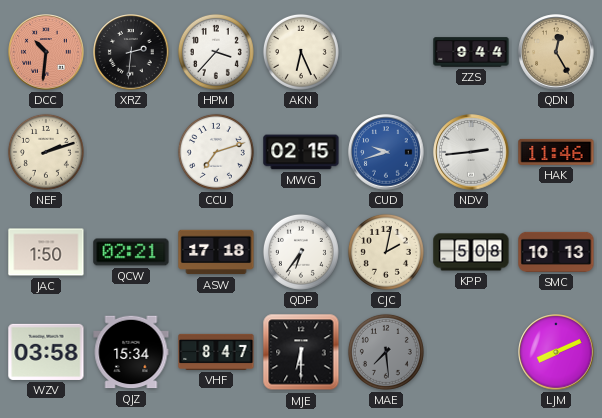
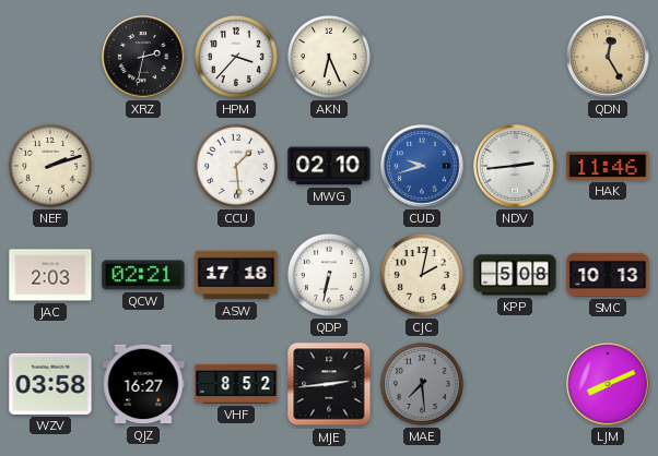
DCC: 10:31 -> none
XRZ: 2:31 -> 2:32
ZZS: 9:44 -> none
CCU: 7:12 -> 1:29
MWG: 02:15 -> 02:10
JAC: 1:50 -> 2:03
QDP: 6:36 -> 6:32
QJZ: 15:34 -> 16:27
VHF: 8:47 -> 8:52
MJE: 6:30 -> 2:44
